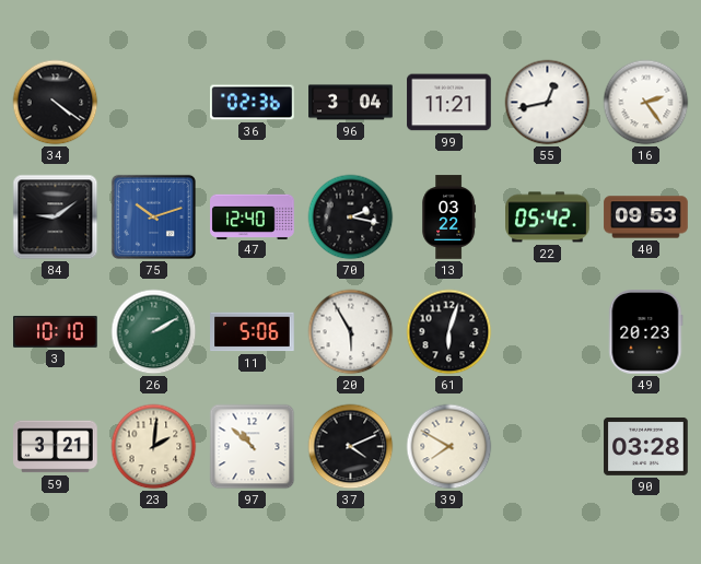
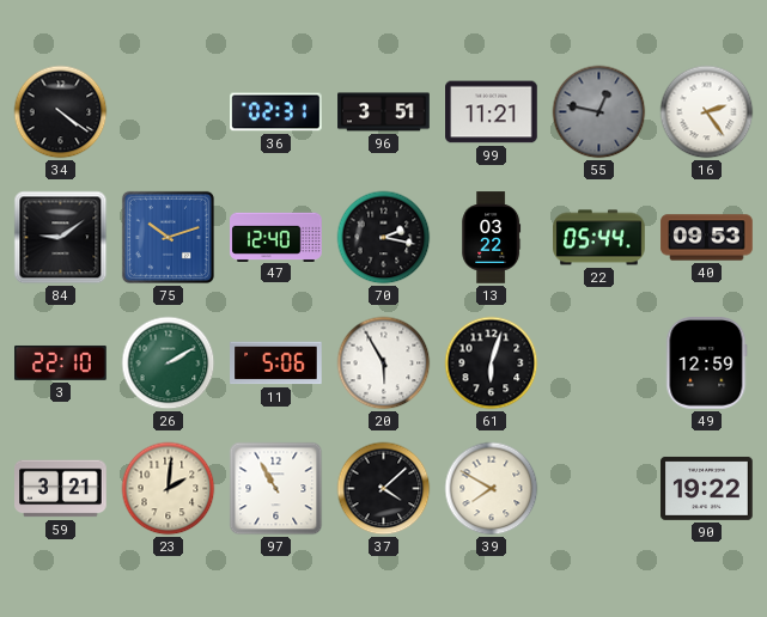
36: 02:36 -> 02:31
96: 3:04 -> 3:51
55: 12:43 -> 12:47
55 dial: white -> grey
22: 05:42 -> 05:44
3: 10:10 -> 22:10
49: 20:23 -> 12:59
97: 10:52 -> 10:55
37: 4:11 -> 4:08
90: 03:28 -> 19:22
